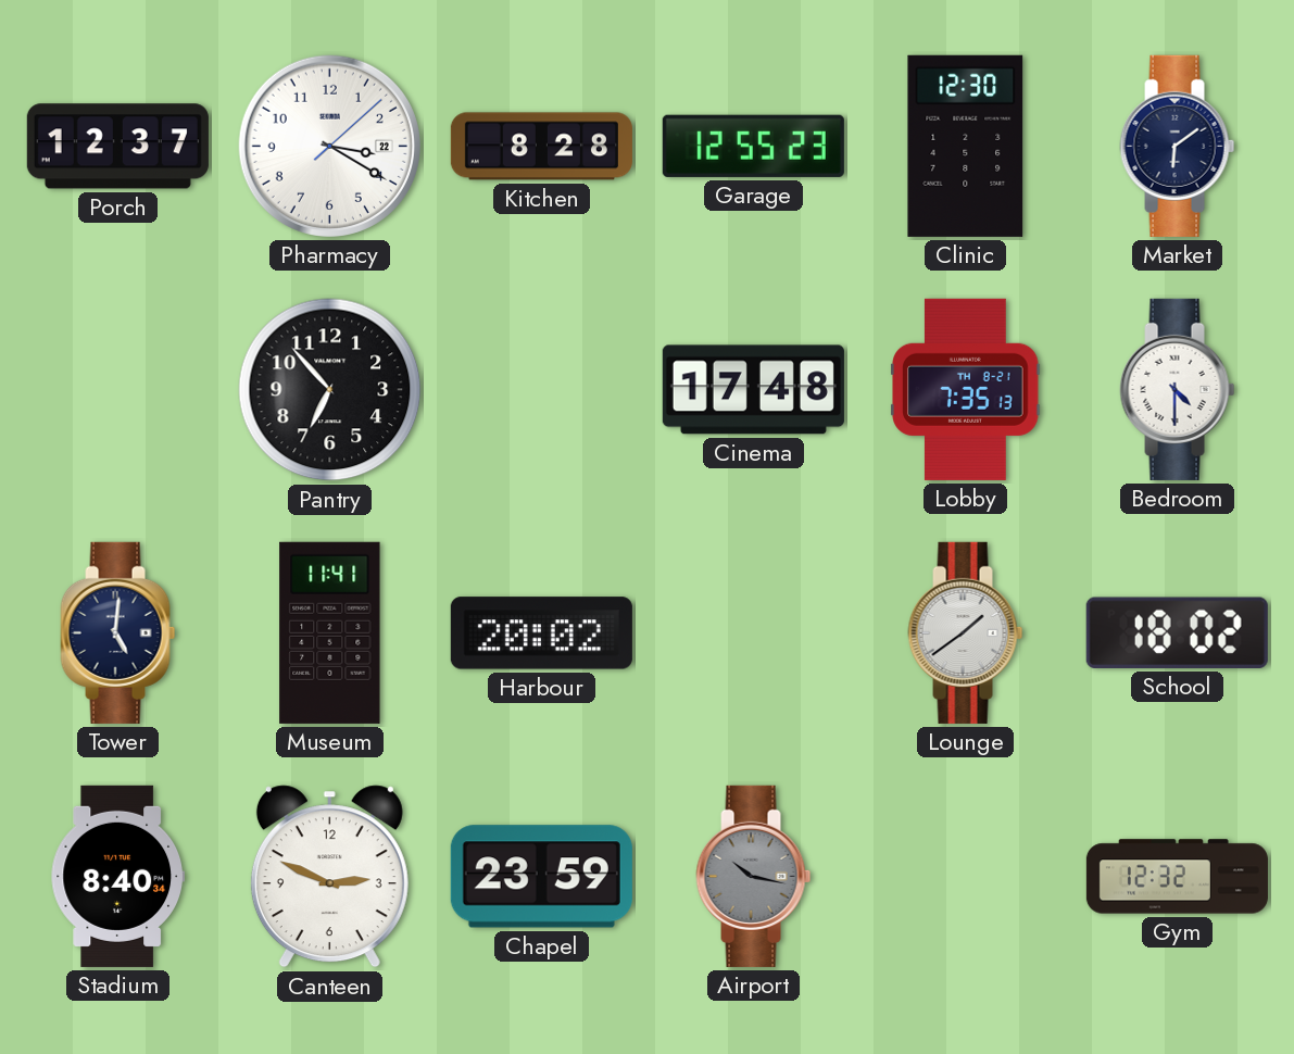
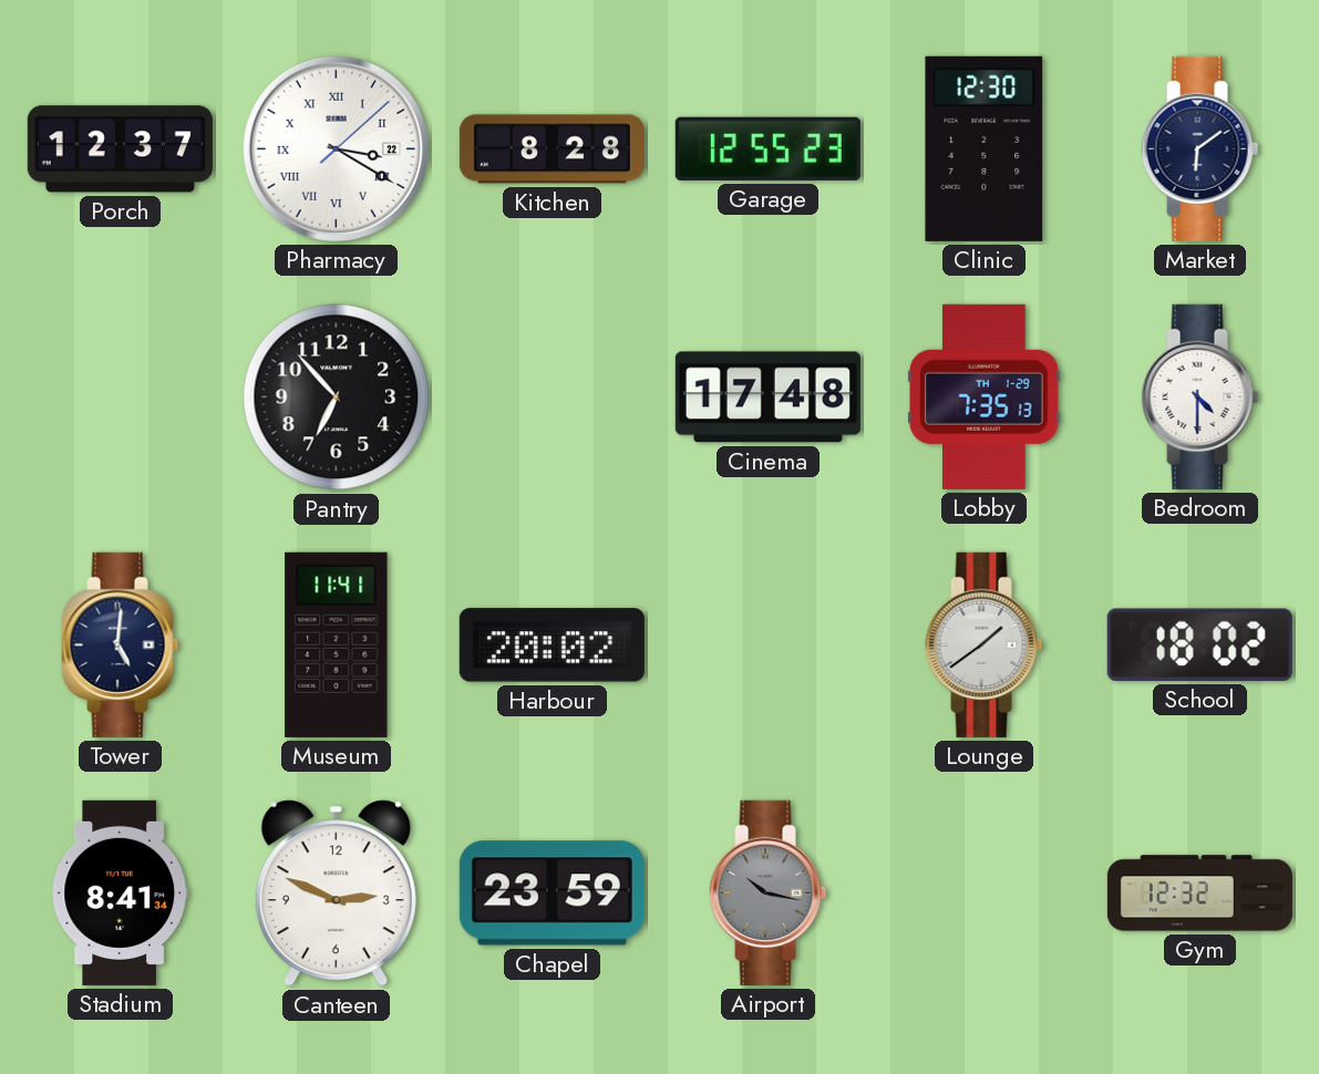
Pharmacy numerals: Arabic -> Roman
Lobby date: TH 8-21 -> TH 1-29
Stadium: 8:40 -> 8:41
